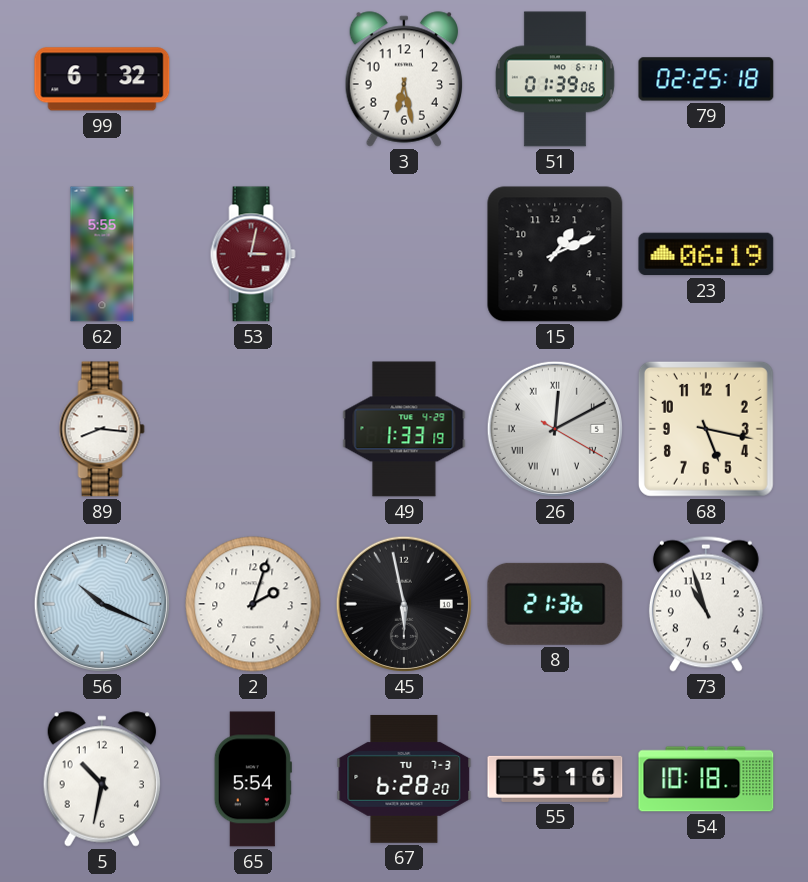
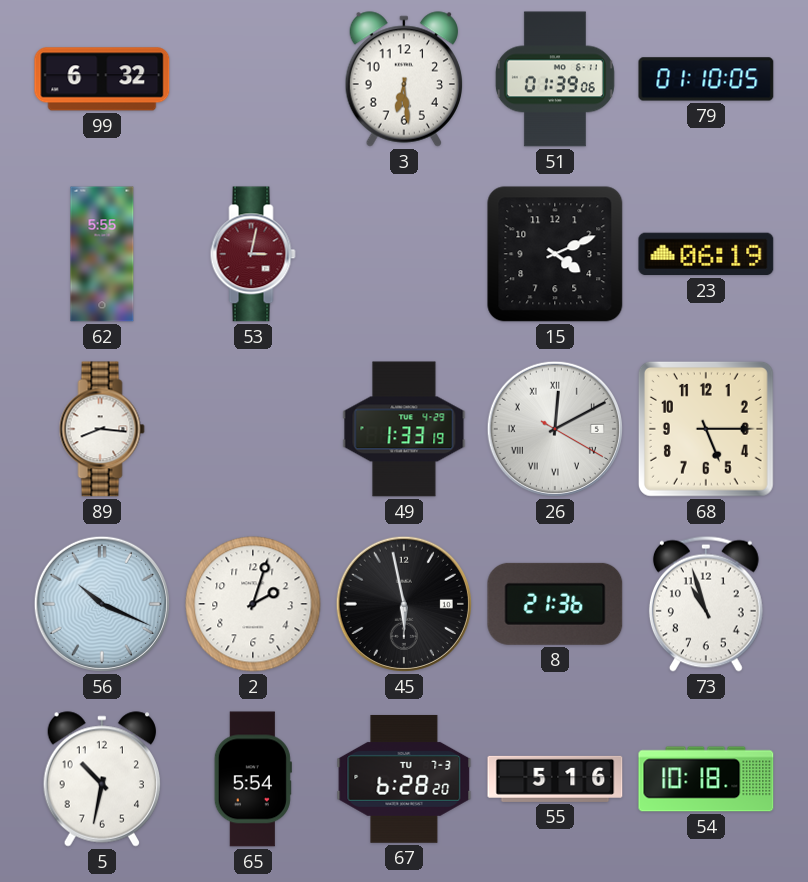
3: 6:28 -> 6:29
79: 02:25 -> 01:10
15: 1:11 -> 4:11
68: 5:17 -> 5:15
